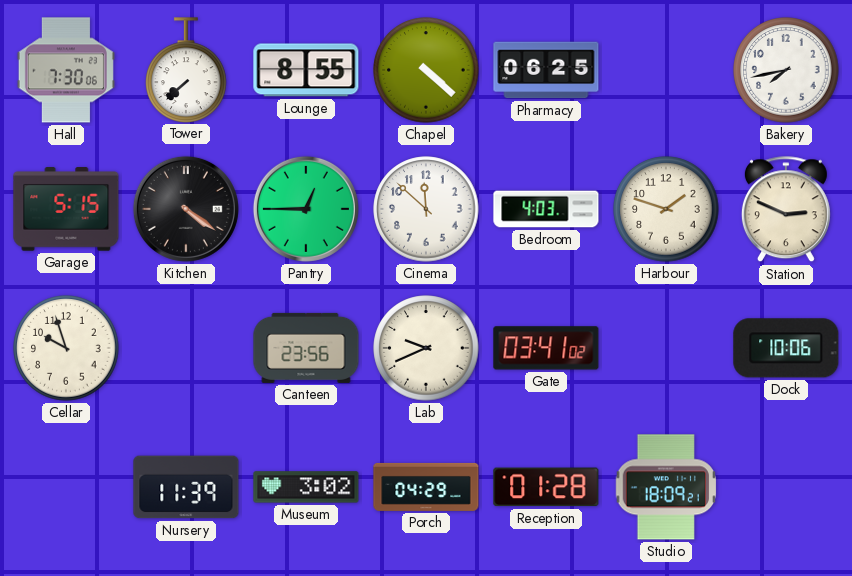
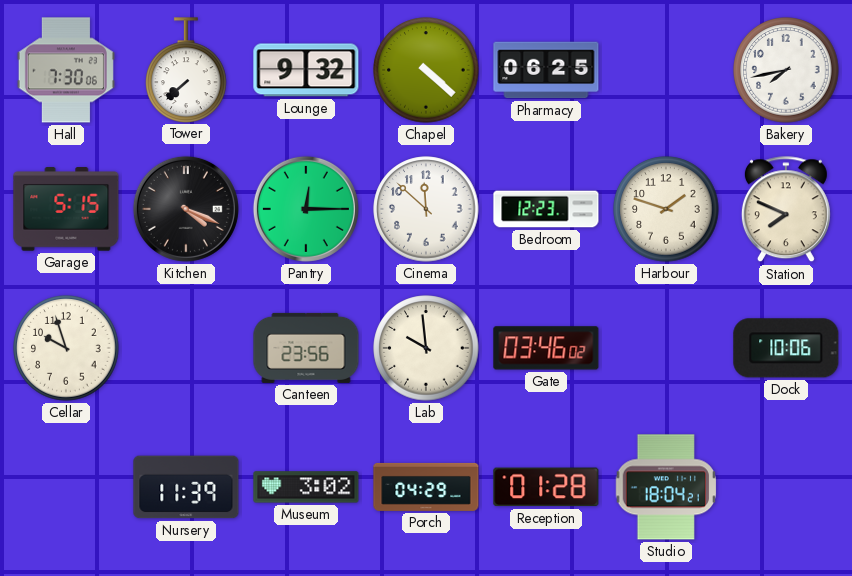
Lounge: 8:55 -> 9:32
Kitchen: 4:21 -> 4:19
Pantry: 12:45 -> 12:15
Bedroom: 4:03 -> 12:23
Station: 2:49 -> 7:49
Lab: 9:41 -> 9:59
Gate: 03:41 -> 03:46
Studio: 18:09 -> 18:04
